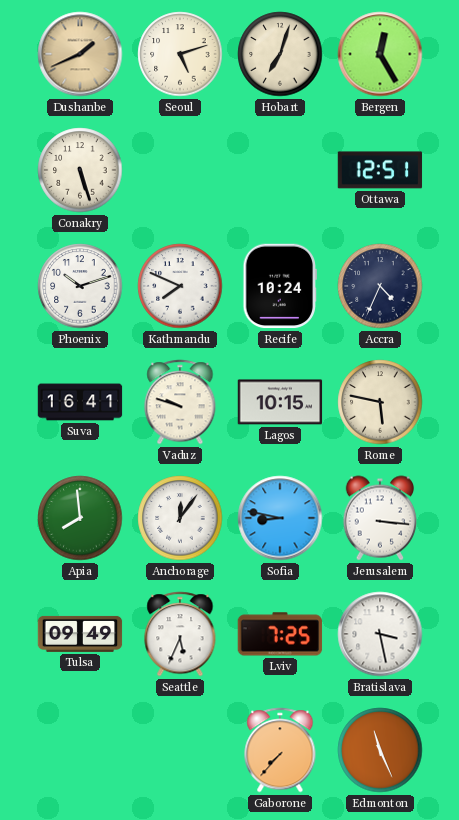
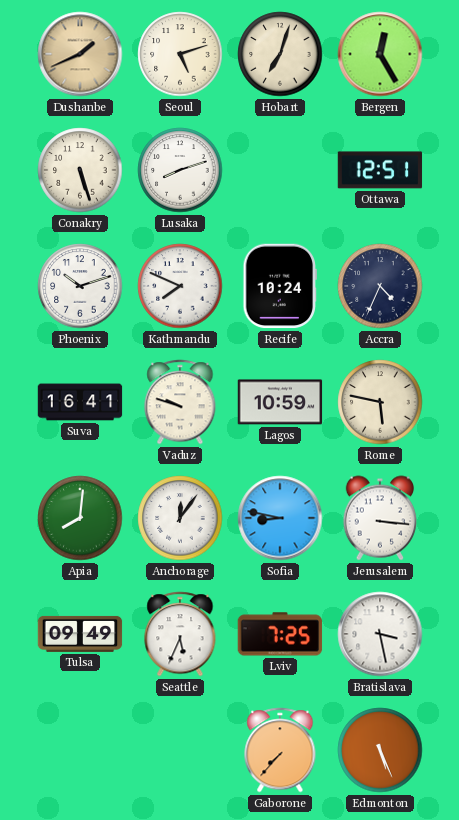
Lusaka: none -> 8:12
Lagos: 10:15 -> 10:59
Apia: 7:59 -> 8:01
Edmonton: 11:26 -> 5:26
